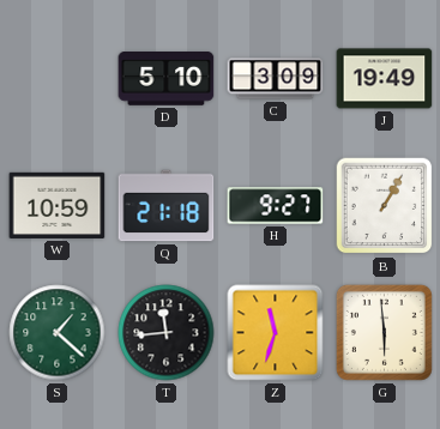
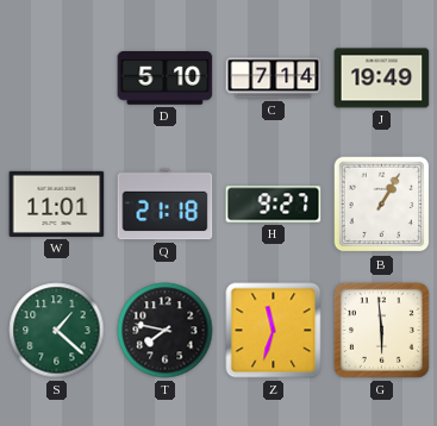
C: 3:09 -> 7:14
W: 10:59 -> 11:01
T: 11:44 -> 7:47
